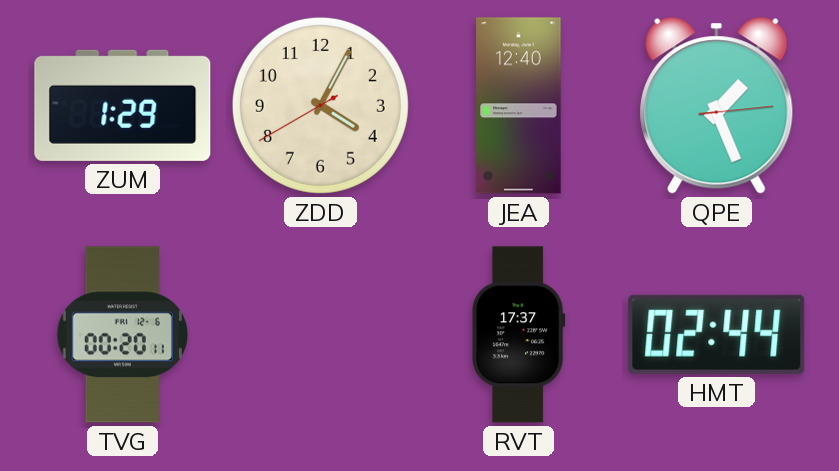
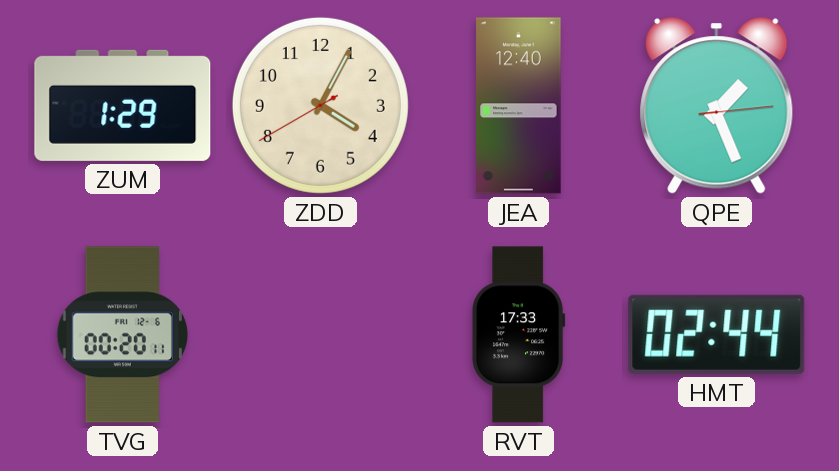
RVT: 17:37 -> 17:33
